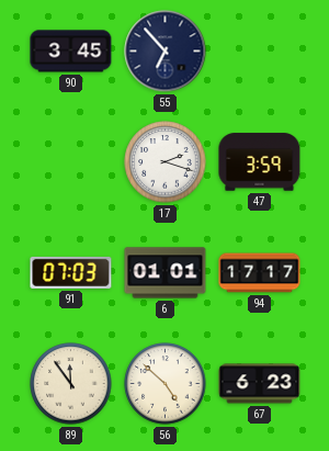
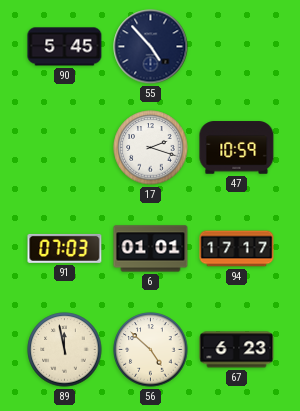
90: 3:45 -> 5:45
55: 6:53 -> 4:53
47: 3:59 -> 10:59
89: 11:54 -> 11:58
